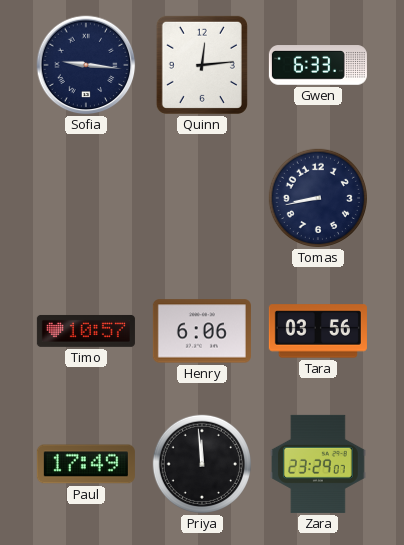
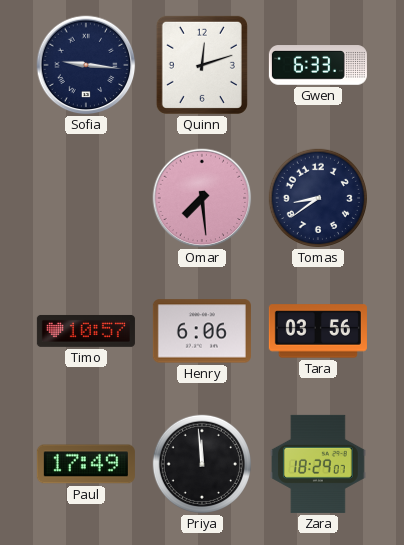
Quinn: 12:14 -> 12:12
Omar: none -> 7:29
Tomas: 8:43 -> 8:39
Zara: 23:29 -> 18:29
